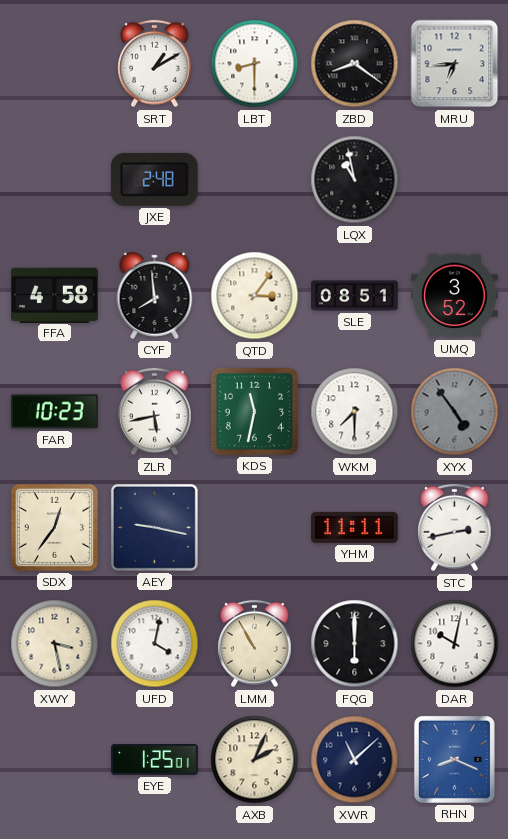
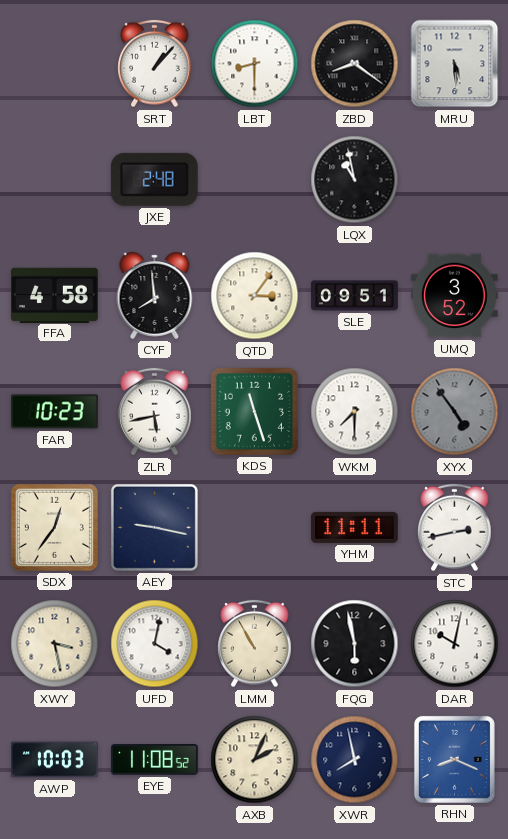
SRT: 1:10 -> 1:07
MRU: 6:44 -> 5:29
SLE: 08:51 -> 09:51
KDS: 11:32 -> 11:27
FQG: 6:00 -> 5:58
AWP: none -> 10:03
EYE: 1:25 -> 11:08
XWR: 11:08 -> 7:58
